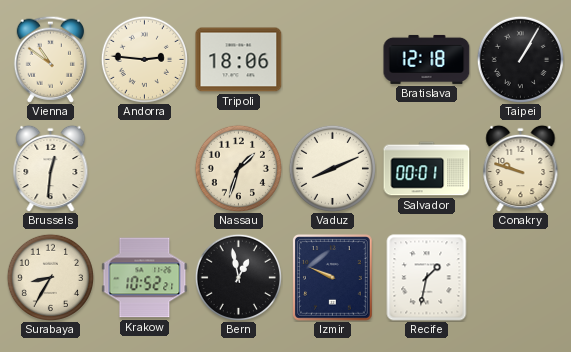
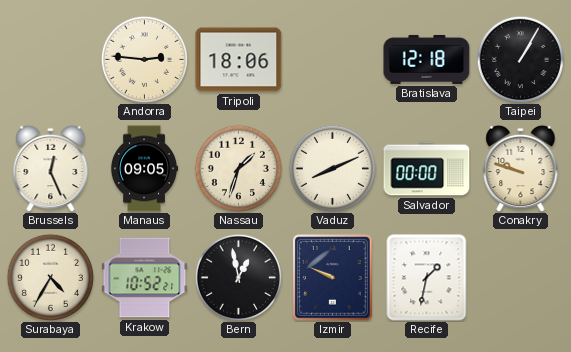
Vienna: 10:51 -> none
Brussels: 12:31 -> 12:26
Manaus: none -> 09:05
Salvador: 00:01 -> 00:00
Surabaya: 8:35 -> 4:35
